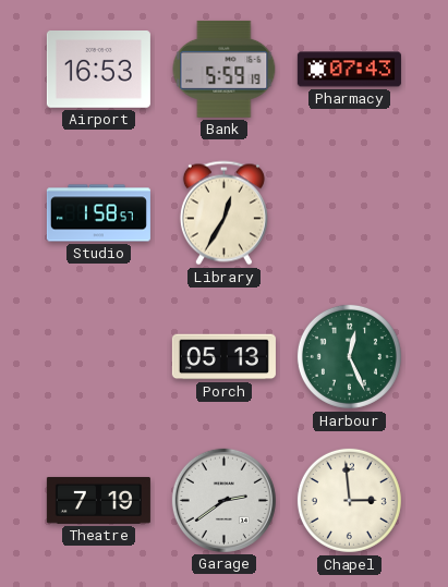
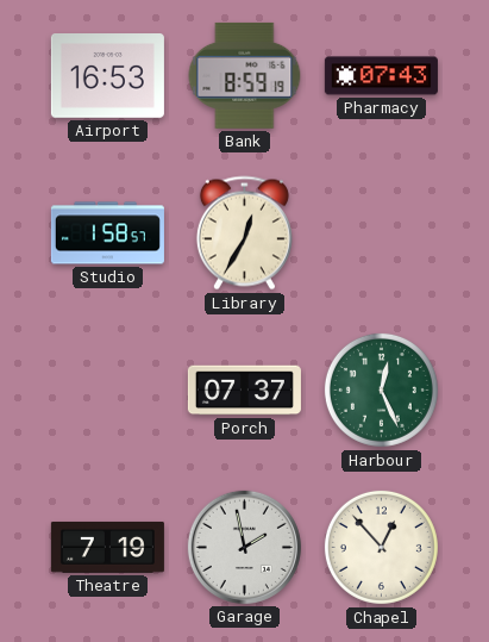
Bank: 5:59 -> 8:59
Porch: 05:13 -> 07:37
Garage: 2:39 -> 1:58
Chapel: 2:59 -> 12:53
